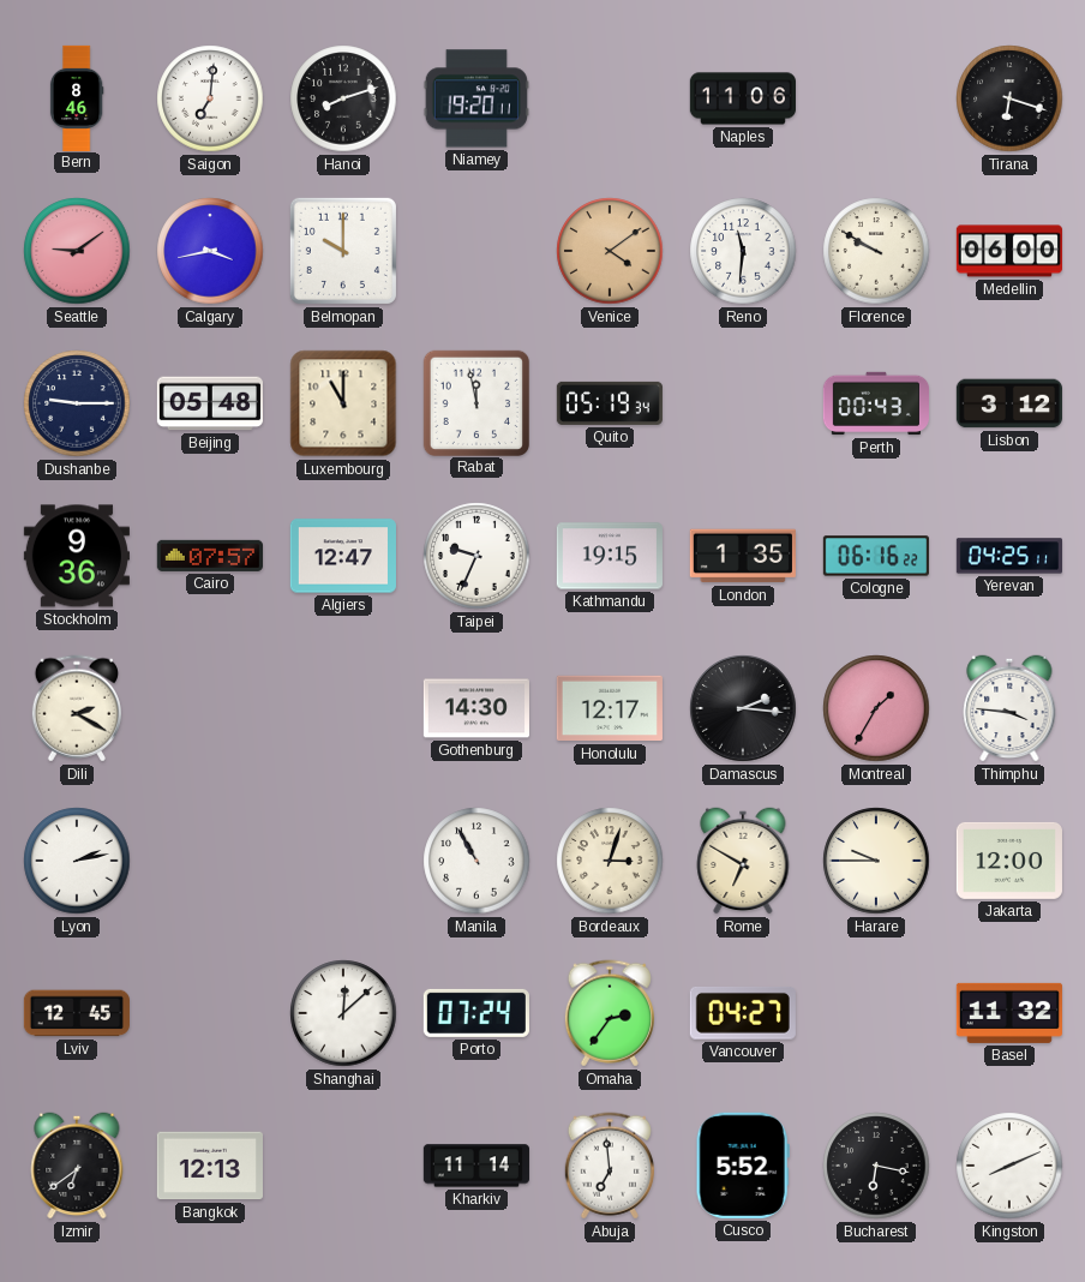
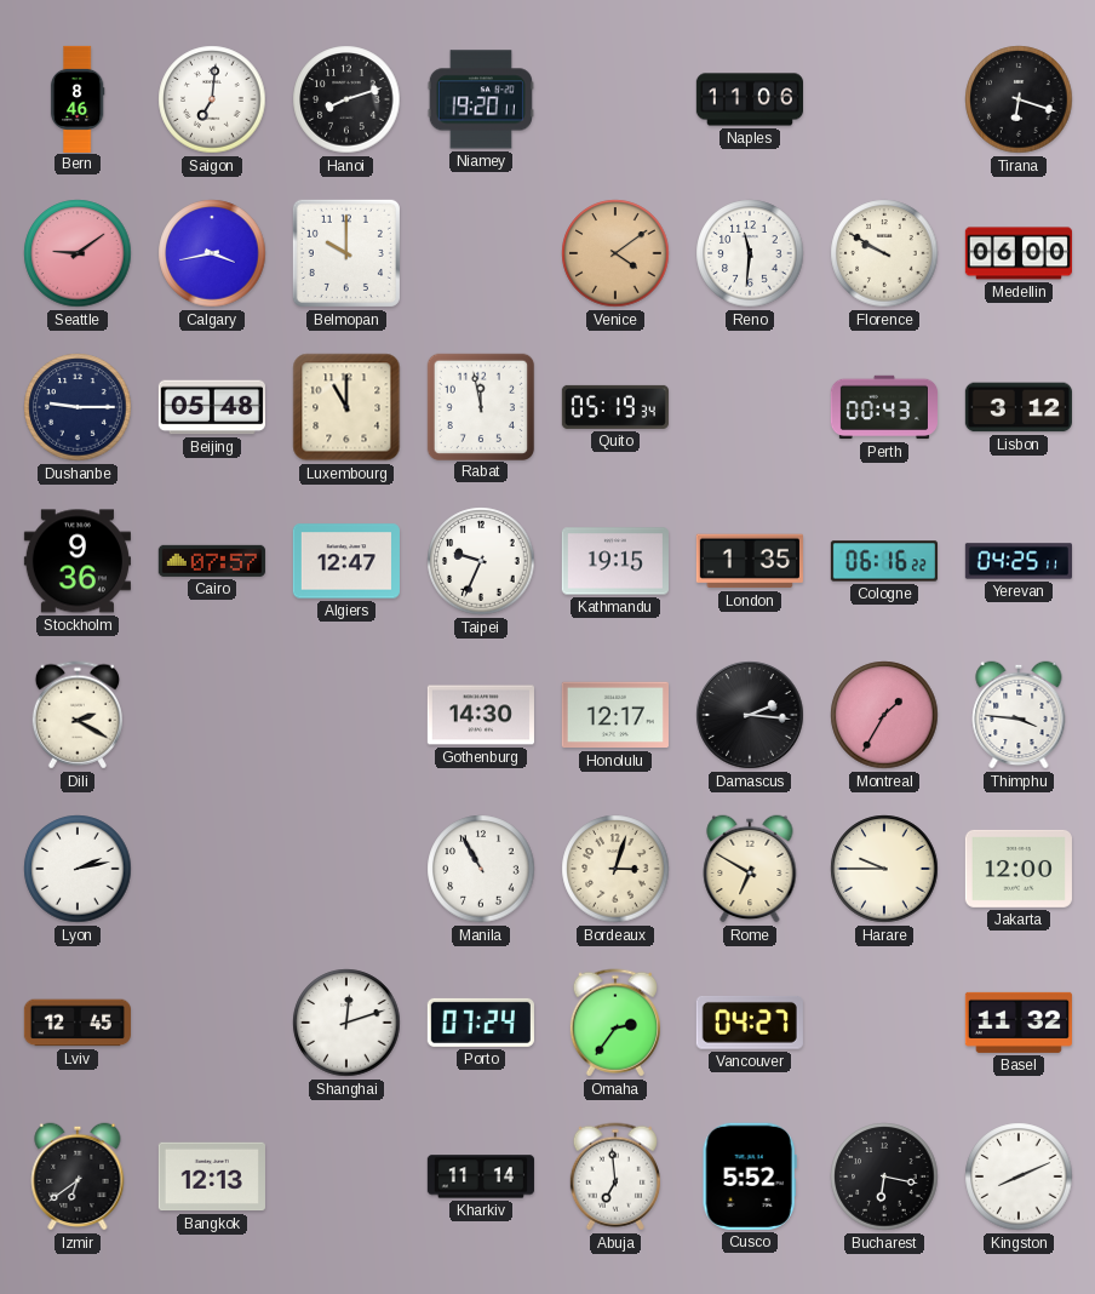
Shanghai: 12:08 -> 12:12
